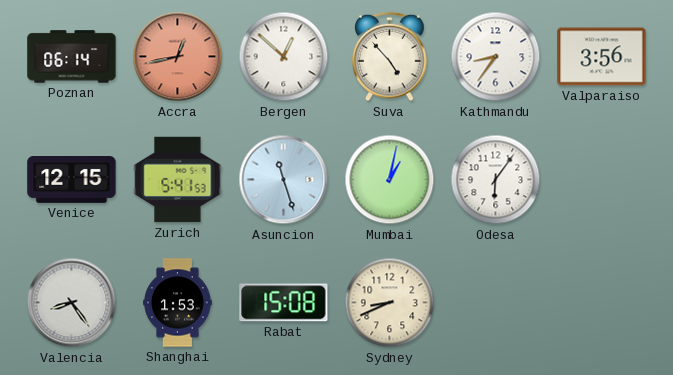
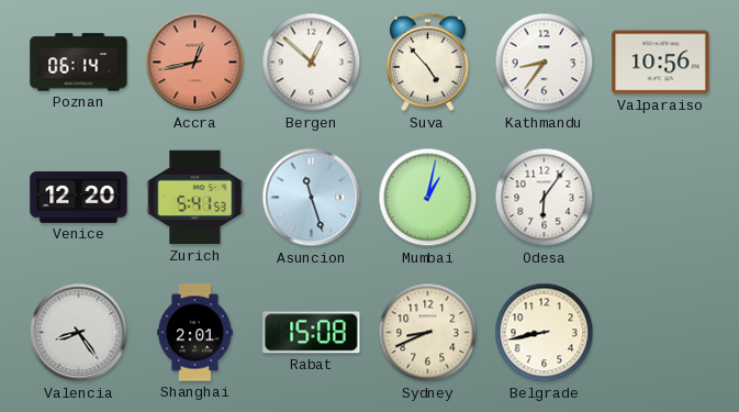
Valparaiso: 3:56 -> 10:56
Venice: 12:15 -> 12:20
Shanghai: 1:53 -> 2:01
Belgrade: none -> 8:43
